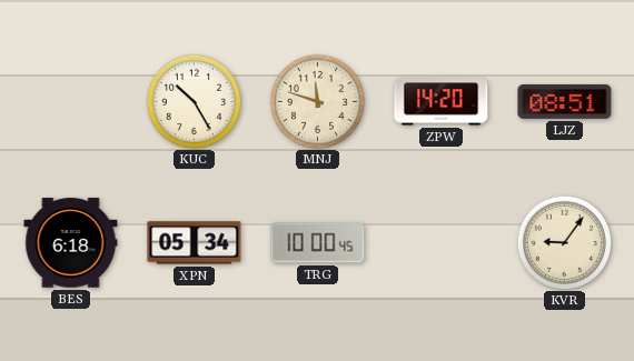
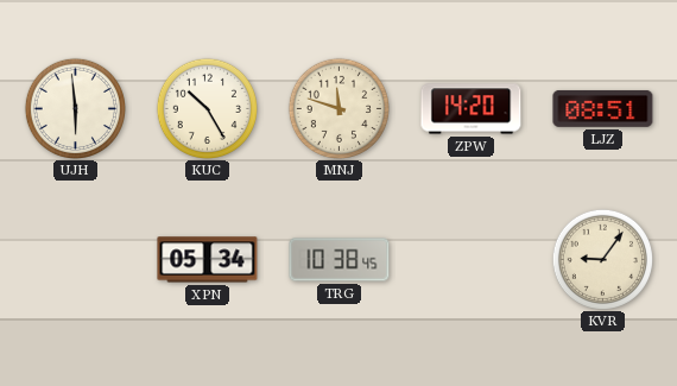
UJH: none -> 5:59
BES: 6:18 -> none
TRG: 10:00 -> 10:38
